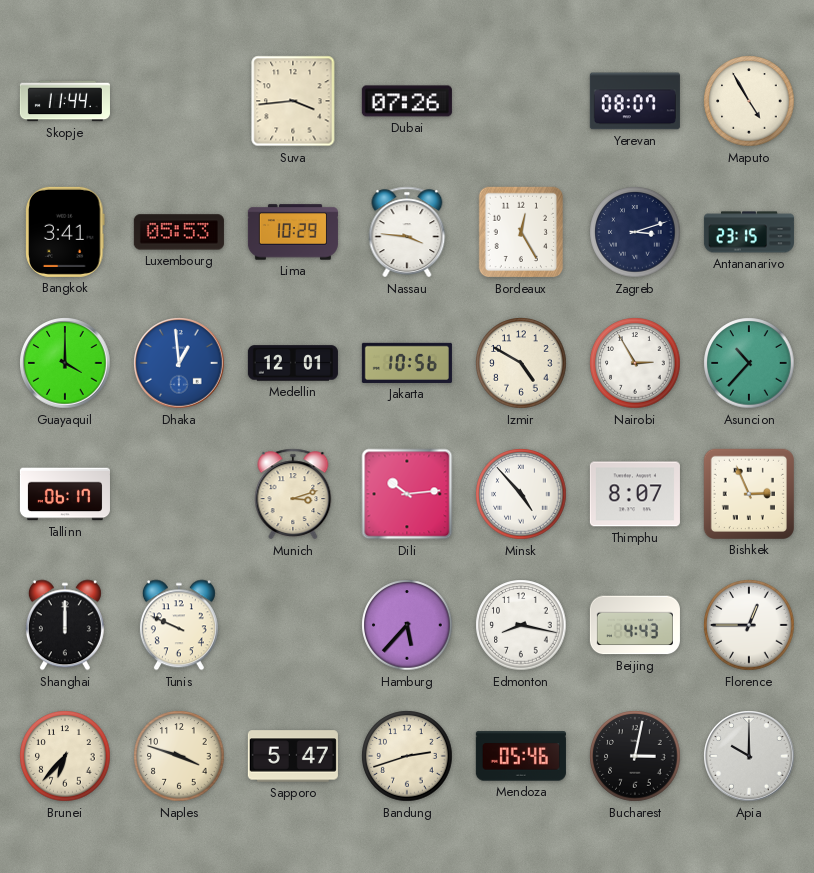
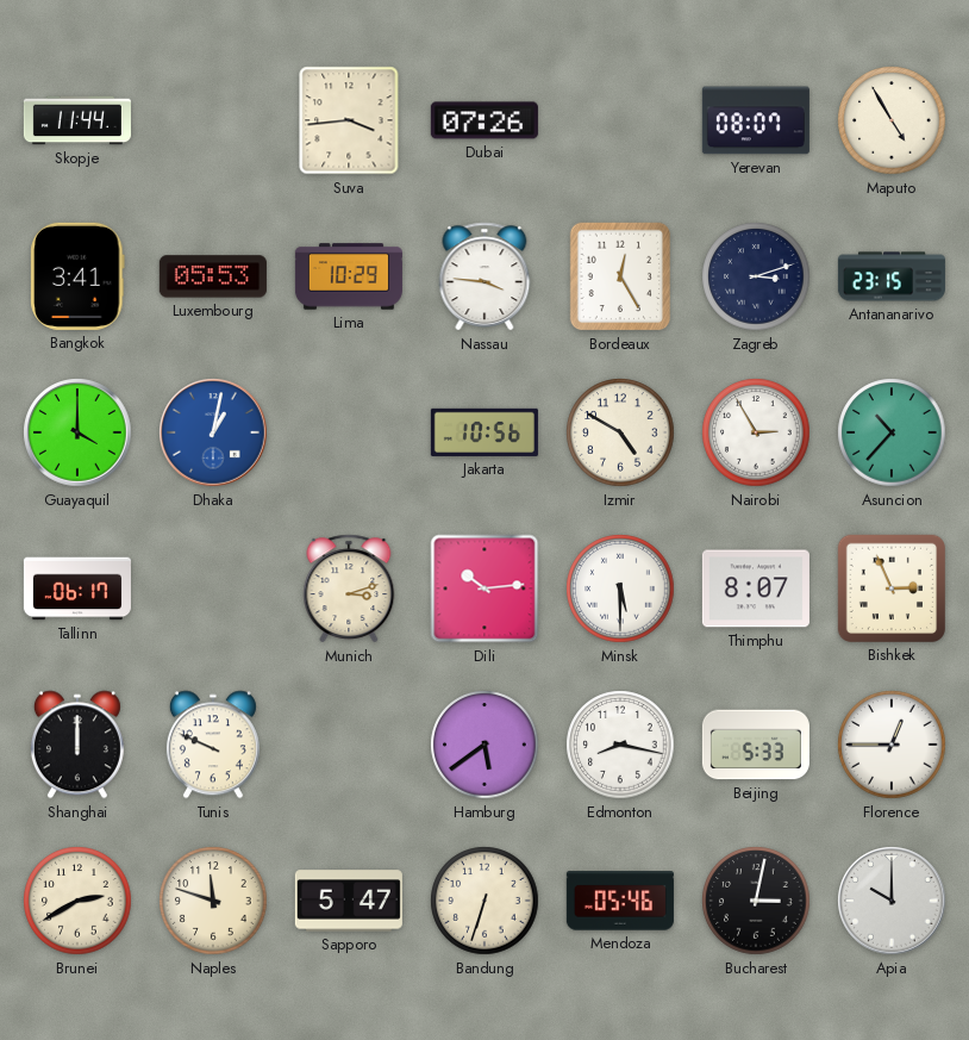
Dhaka: 12:59 -> 1:02
Medellin: 12:01 -> none
Minsk: 4:53 -> 5:30
Hamburg: 5:37 -> 5:39
Beijing: 4:43 -> 5:33
Brunei: 6:37 -> 2:40
Naples: 3:48 -> 11:48
Bandung: 2:42 -> 6:33
